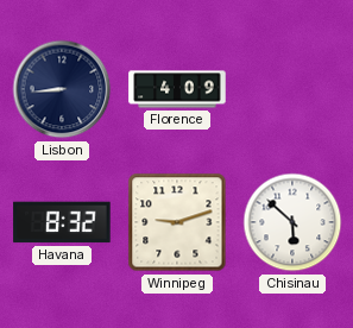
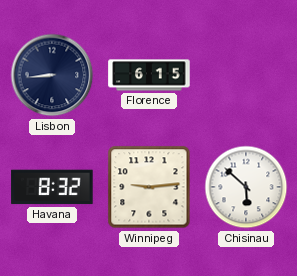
Florence: 4:09 -> 6:15
Winnipeg: 9:12 -> 9:14
